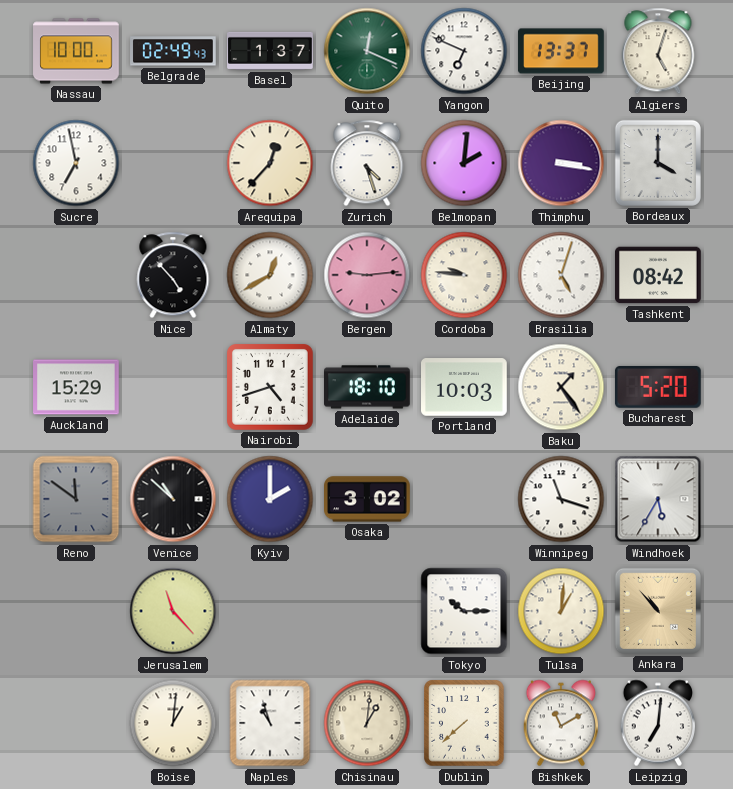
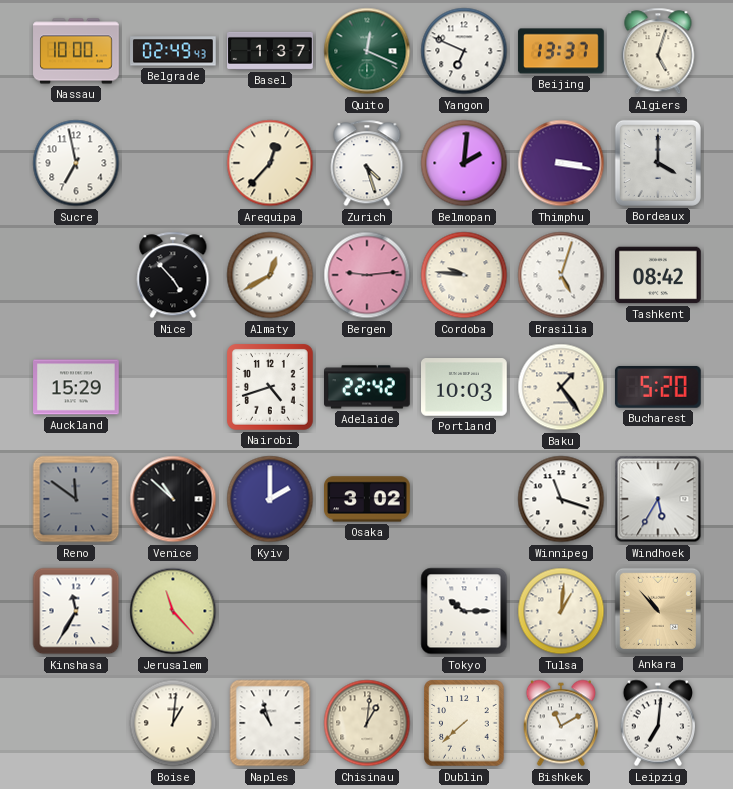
Adelaide: 18:10 -> 22:42
Kinshasa: none -> 11:35
